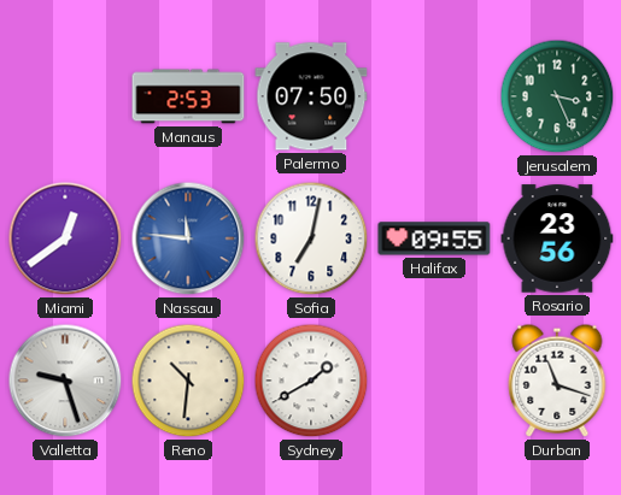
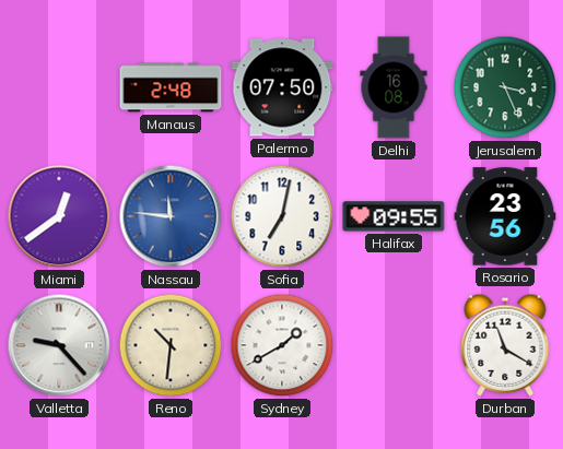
Manaus: 2:53 -> 2:48
Delhi: none -> 16:08
Valletta: 9:27 -> 9:23
Durban: 11:18 -> 11:20
